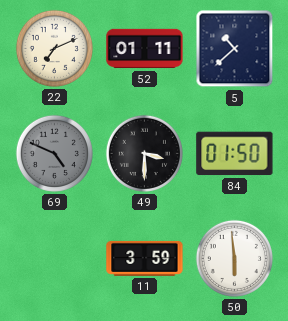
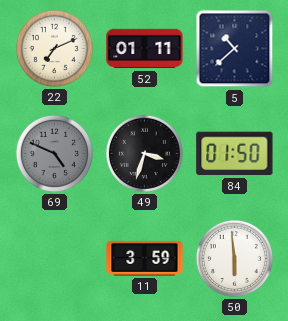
49: 3:30 -> 3:33
